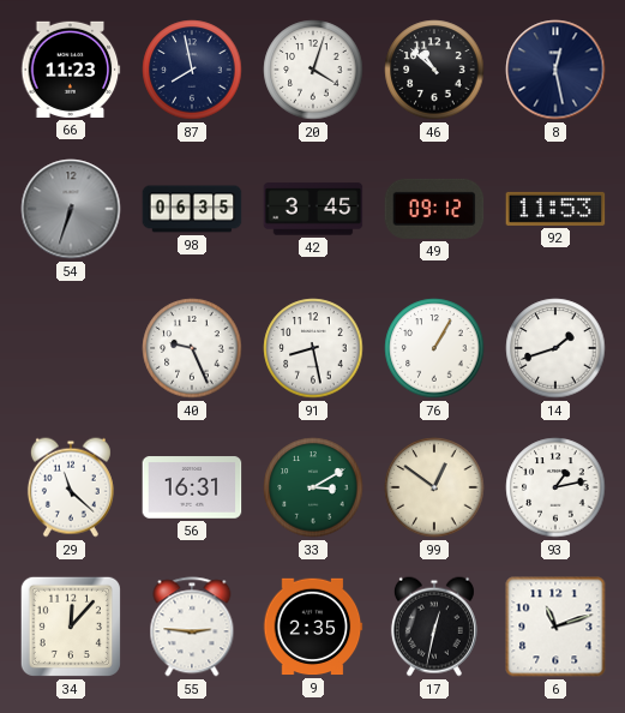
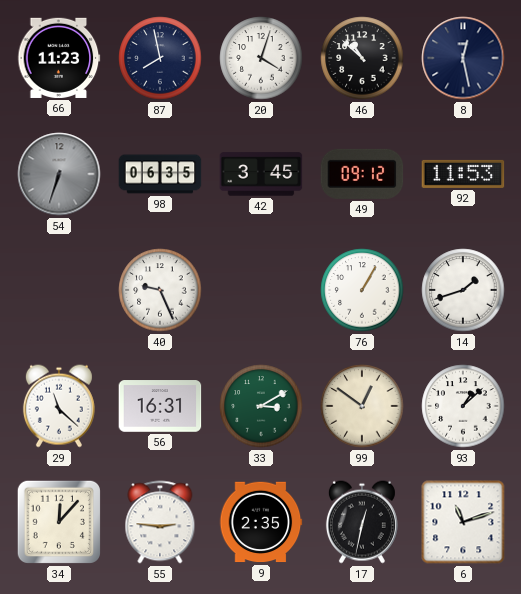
91: 8:28 -> none
93: 1:13 -> 1:08
